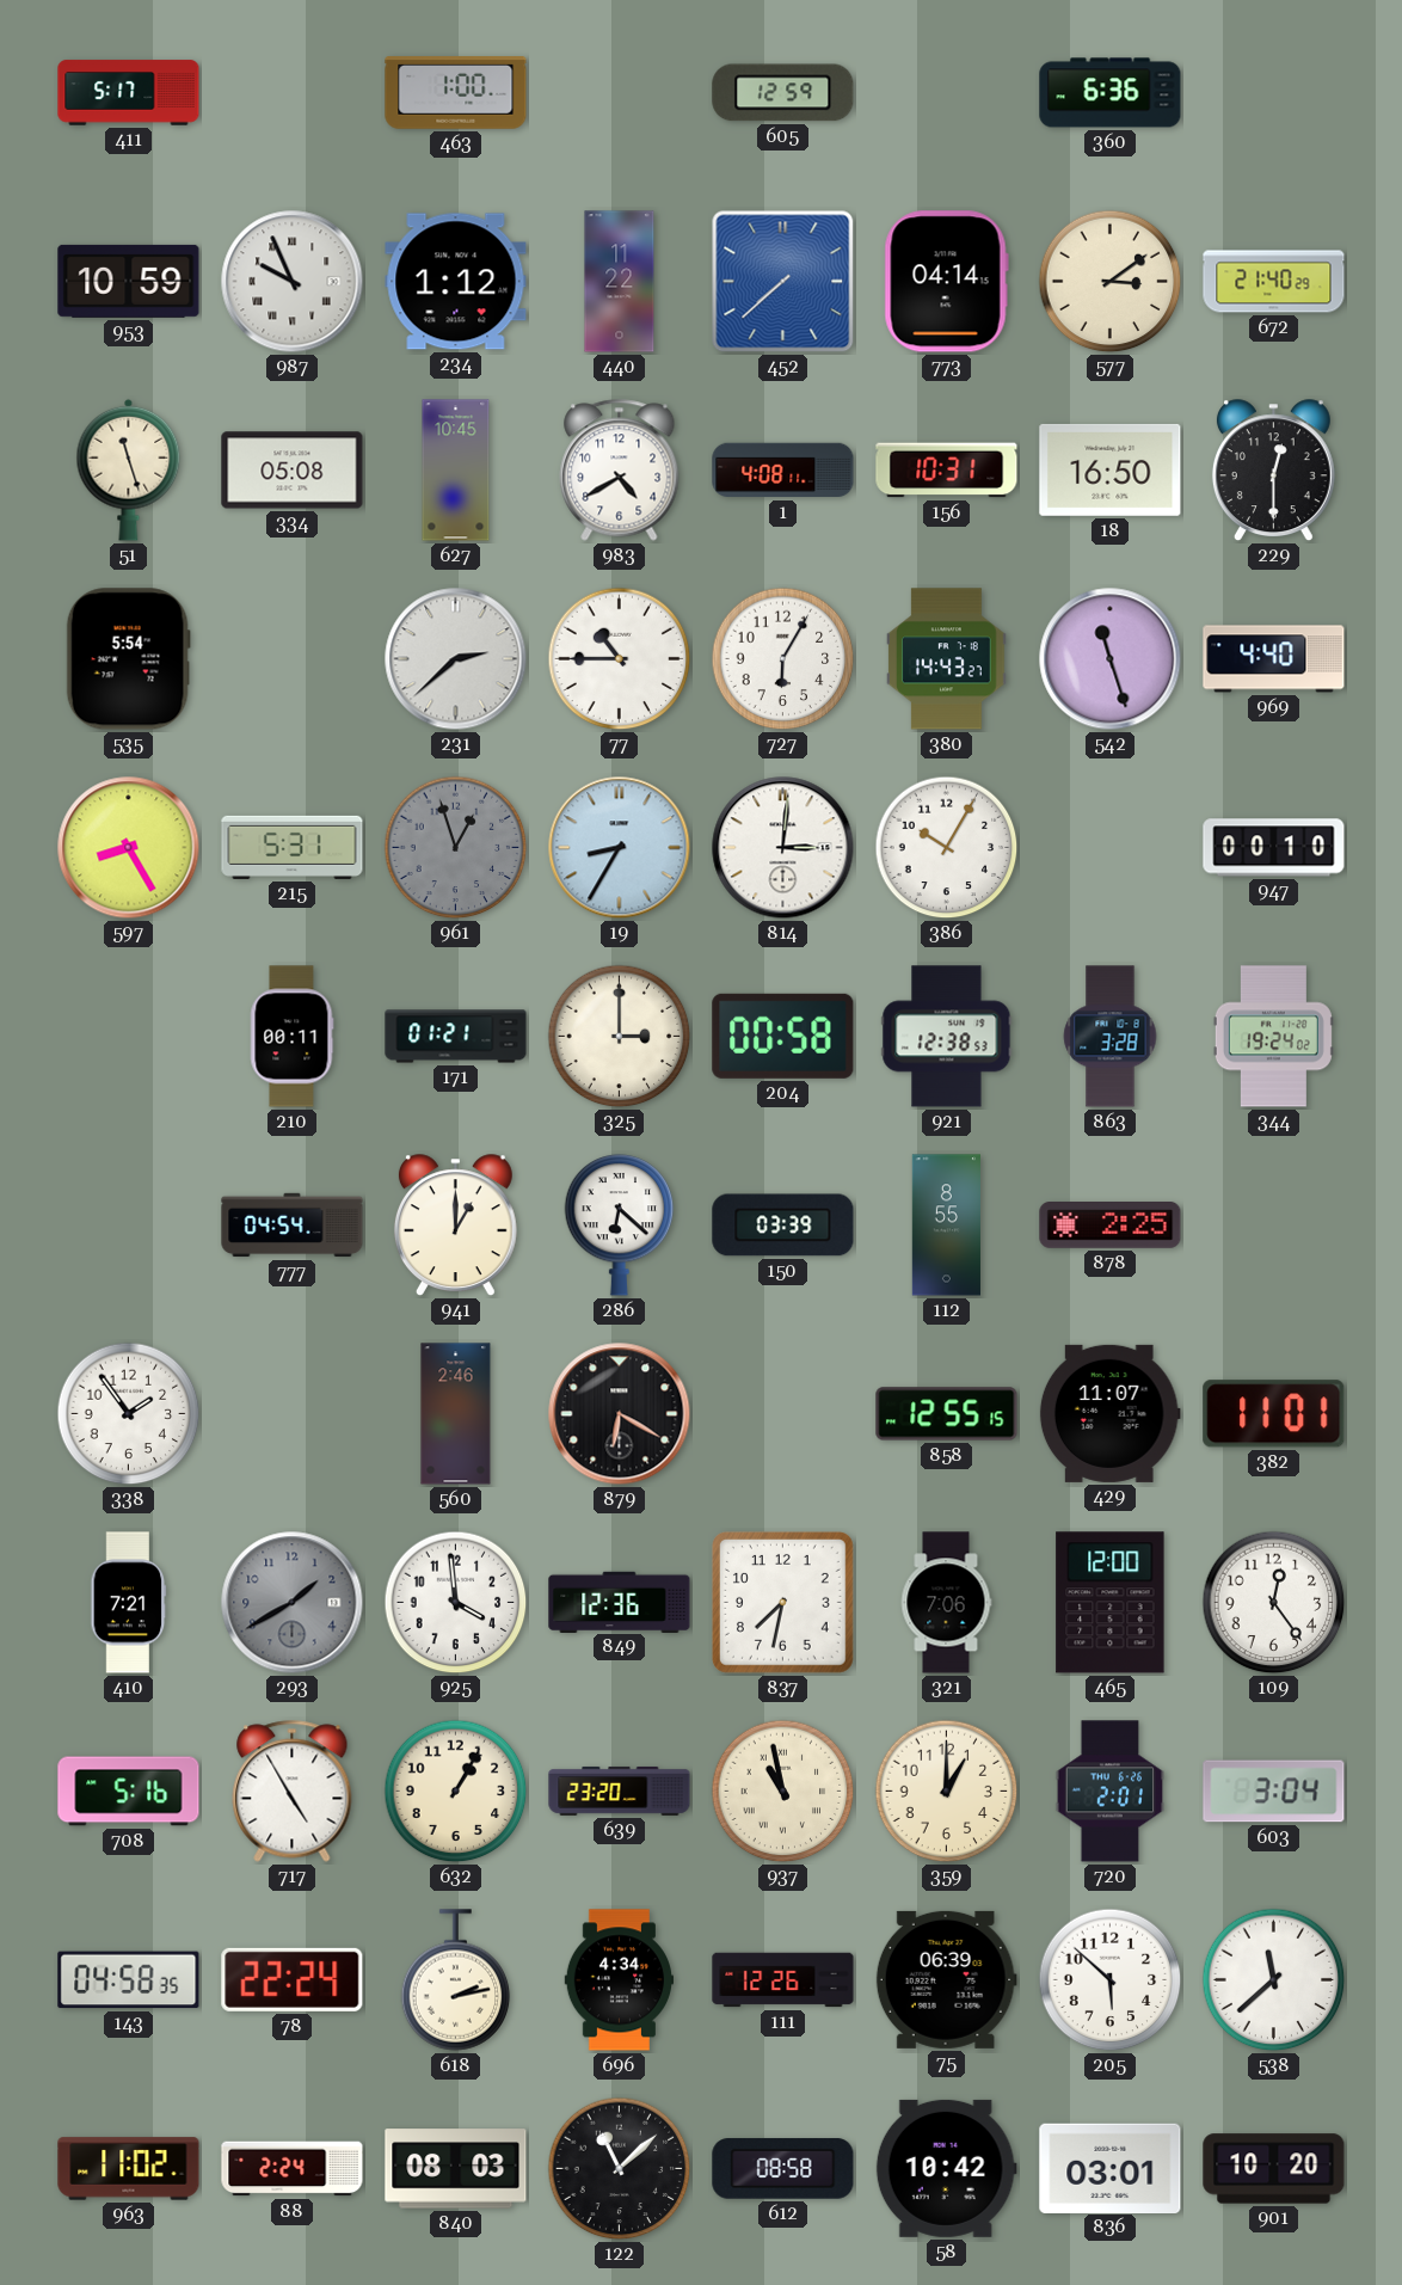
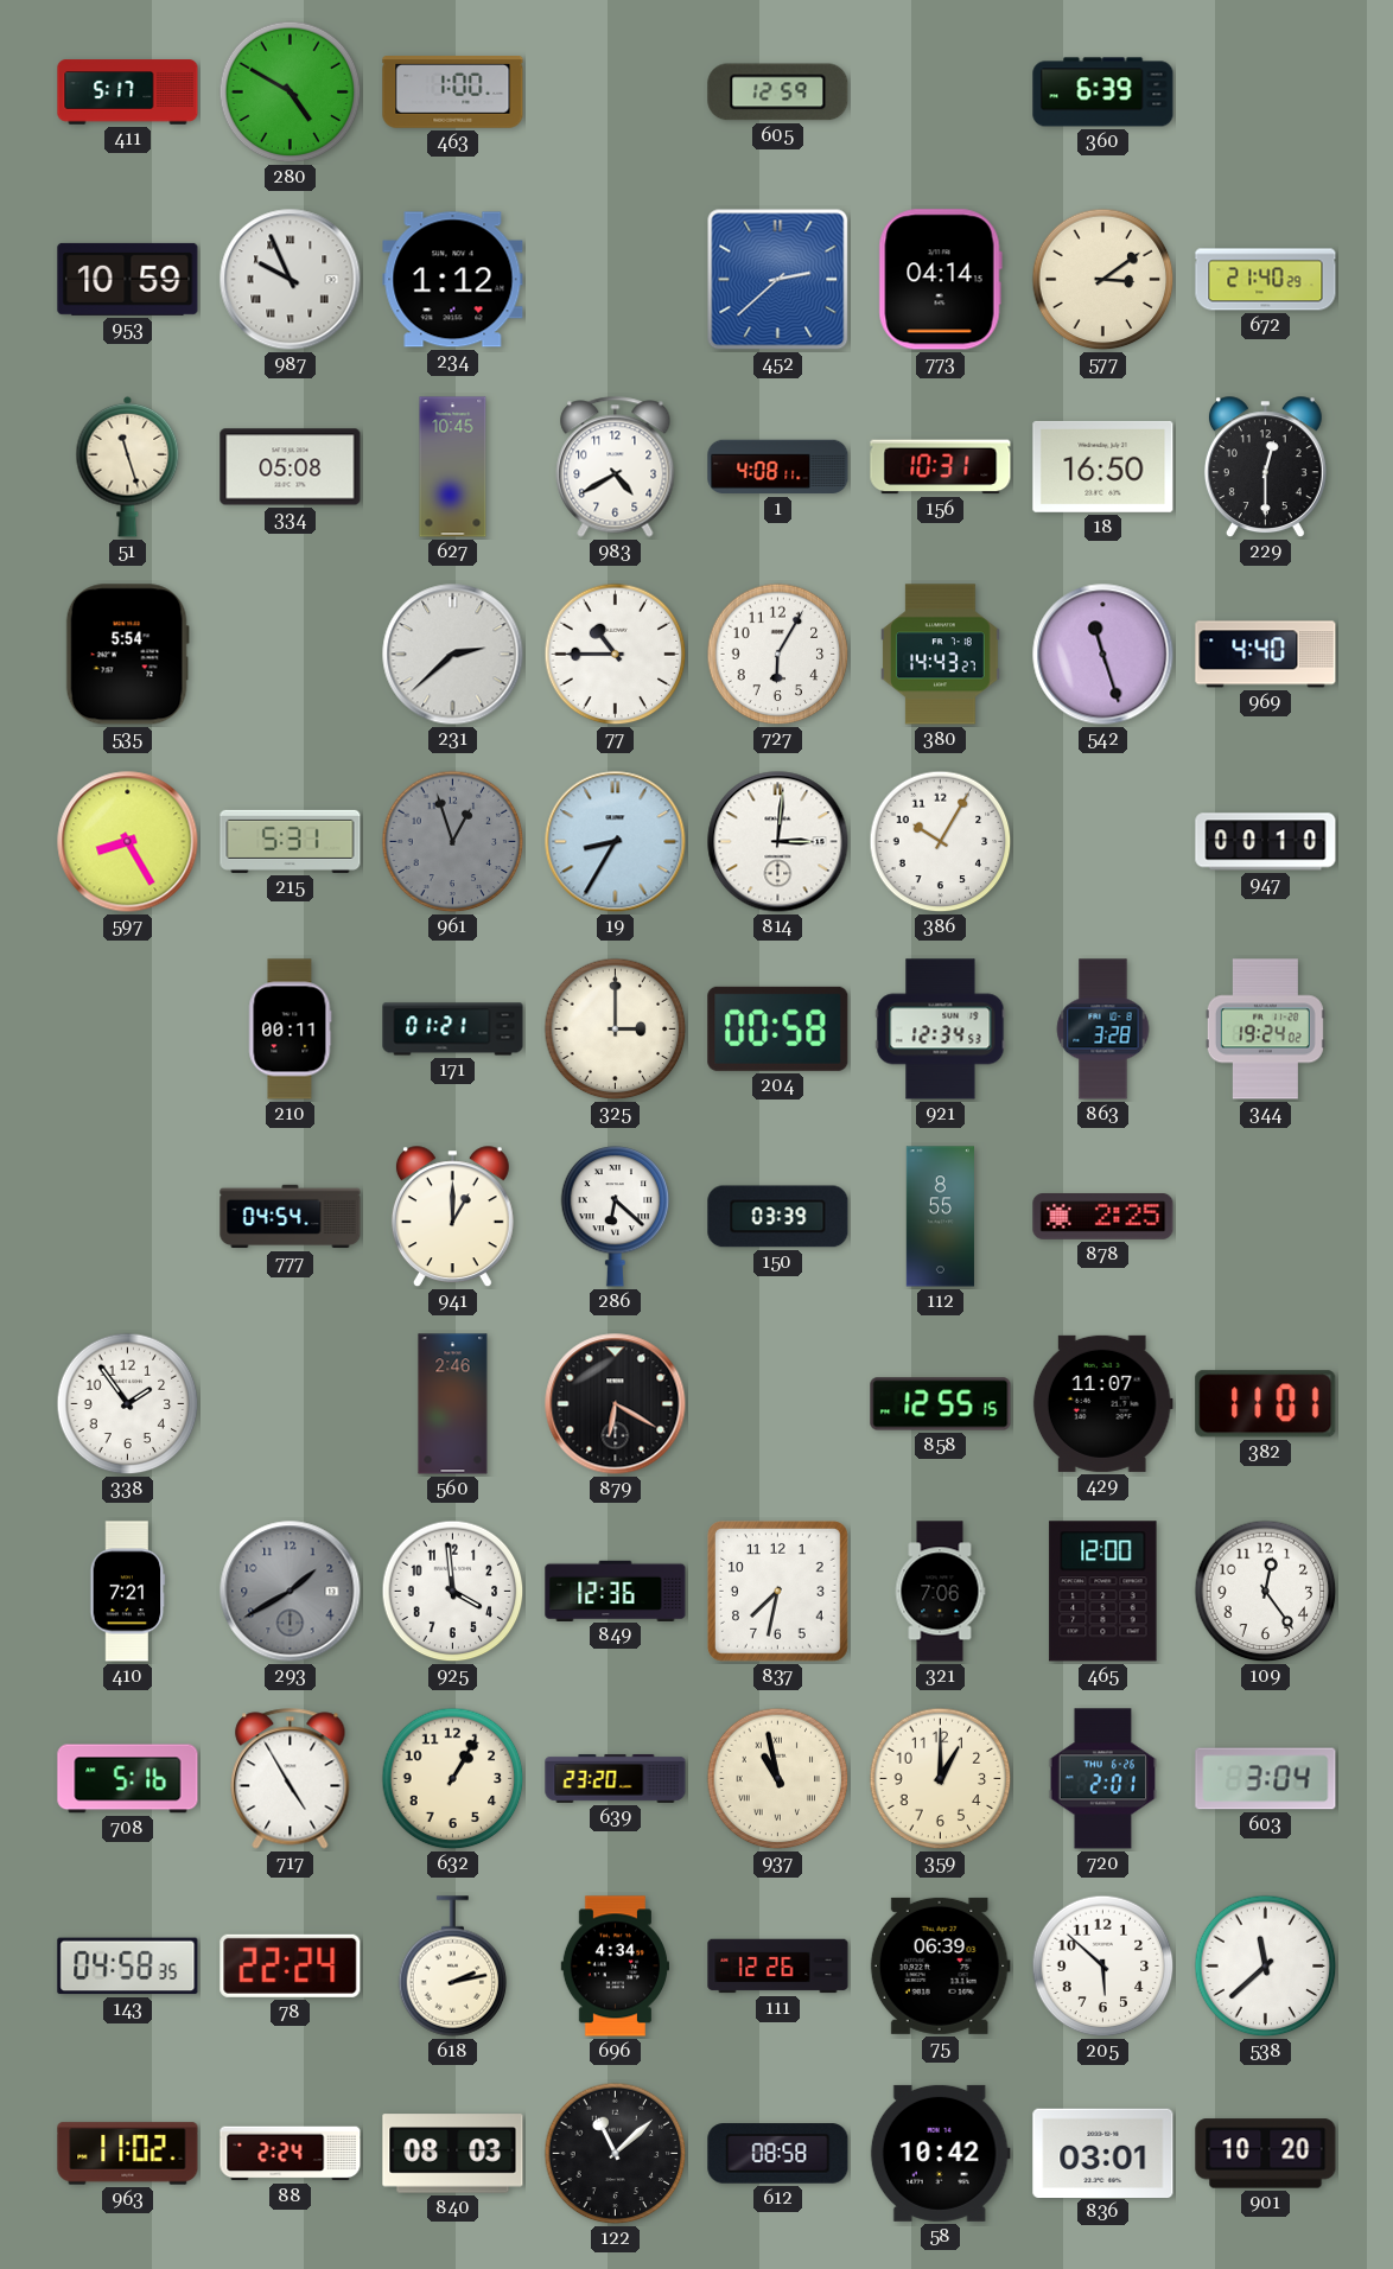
280: none -> 4:50
360: 6:36 -> 6:39
440: 11:22 -> none
452: 7:38 -> 2:38
921: 12:38 -> 12:34
